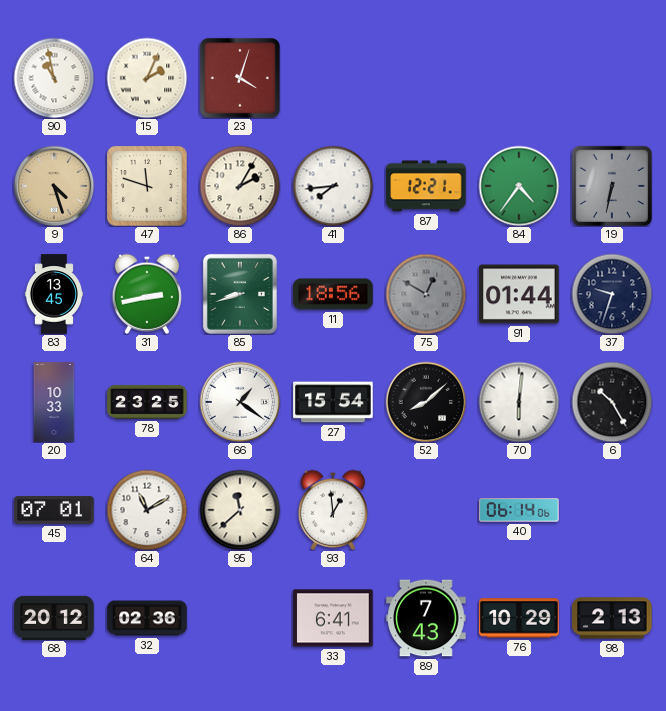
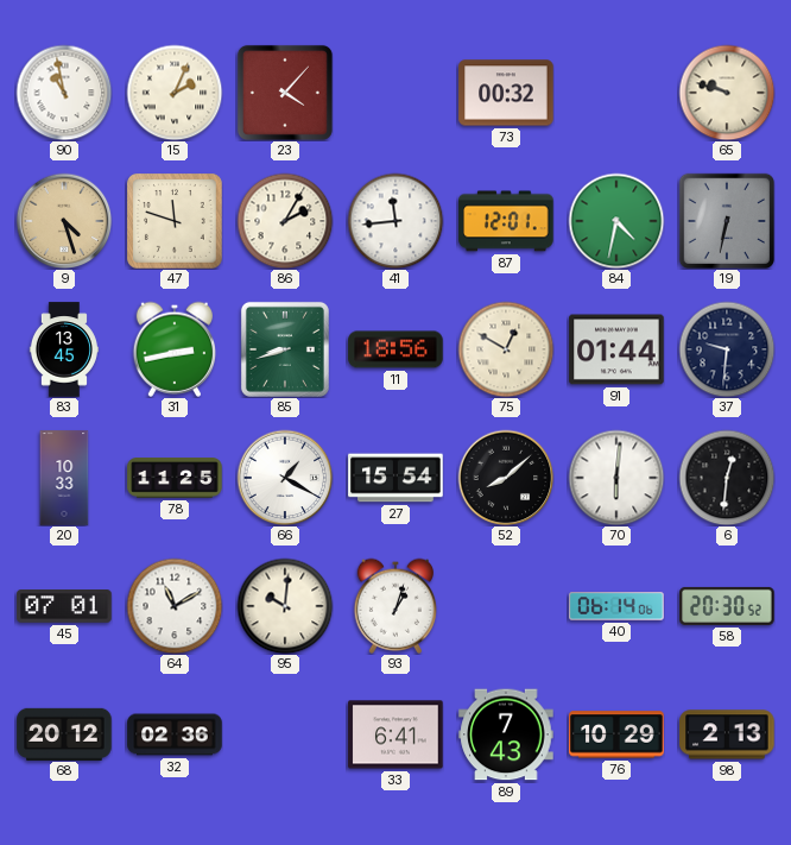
23: 4:03 -> 4:07
73: none -> 00:32
65: none -> 9:48
41: 7:44 -> 11:44
87: 12:21 -> 12:01
84: 4:36 -> 4:32
75 dial: grey -> cream
37: 9:33 -> 9:31
78: 23:25 -> 11:25
66: 1:21 -> 1:20
6: 10:25 -> 12:31
95: 11:38 -> 10:01
93: 12:59 -> 1:03
58: none -> 20:30
